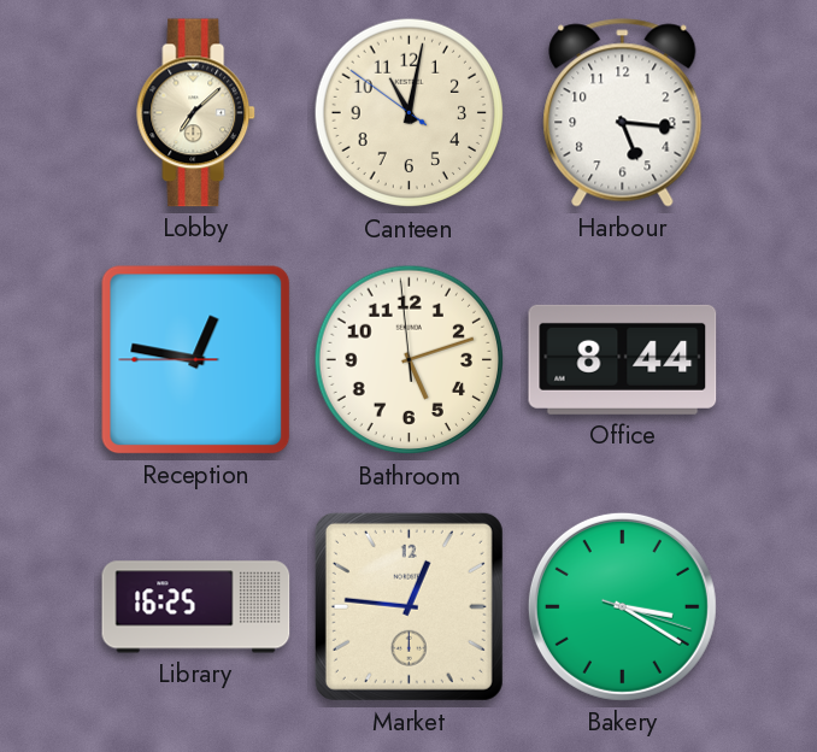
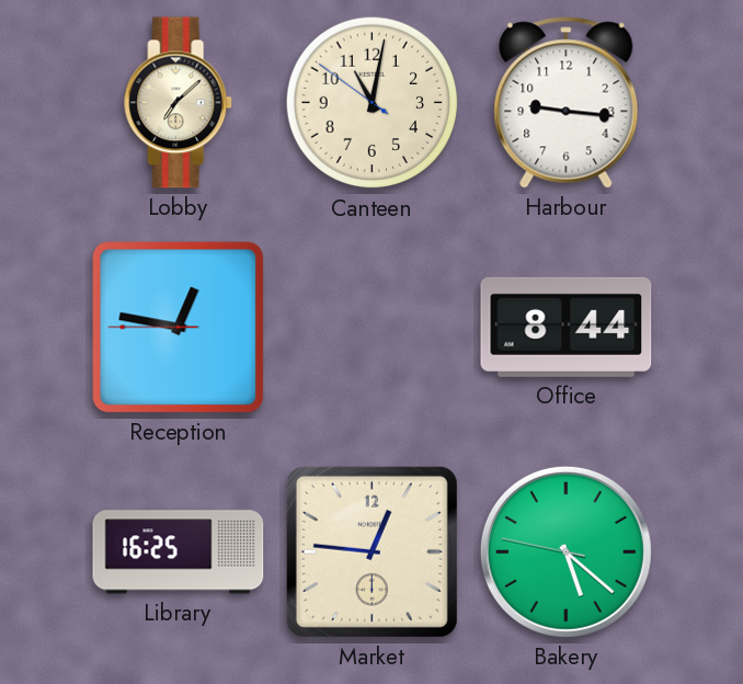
Harbour: 5:16 -> 9:16
Bathroom: 5:11 -> none
Bakery: 3:20 -> 5:21
